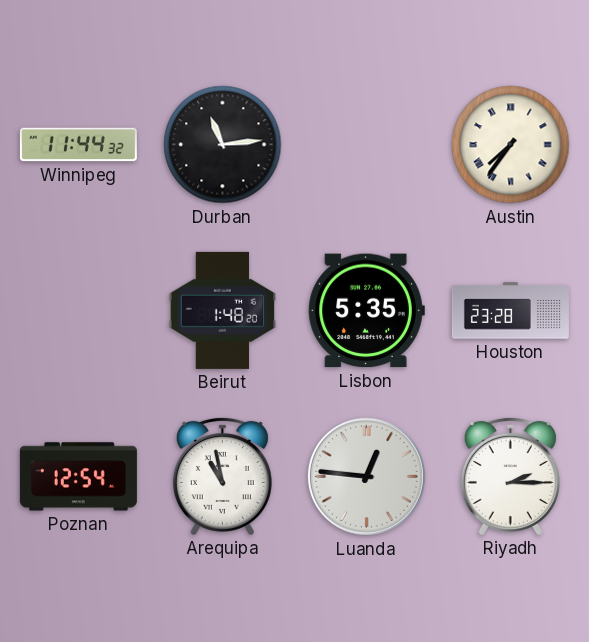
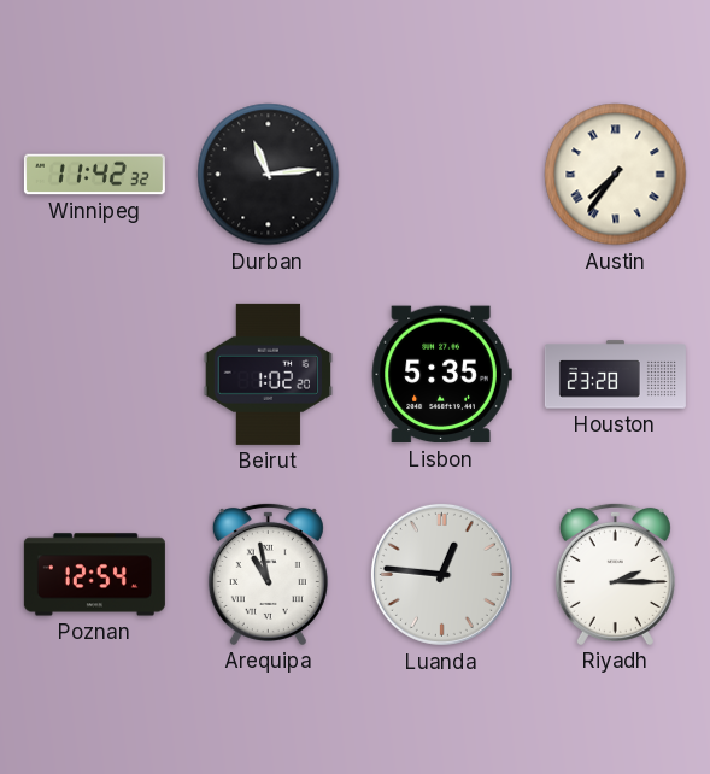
Winnipeg: 11:44 -> 11:42
Beirut: 1:48 -> 1:02
